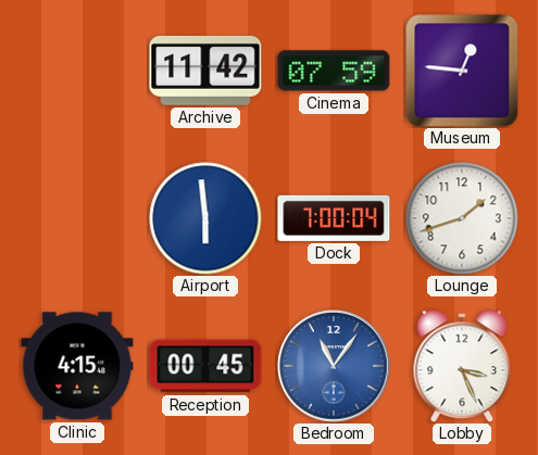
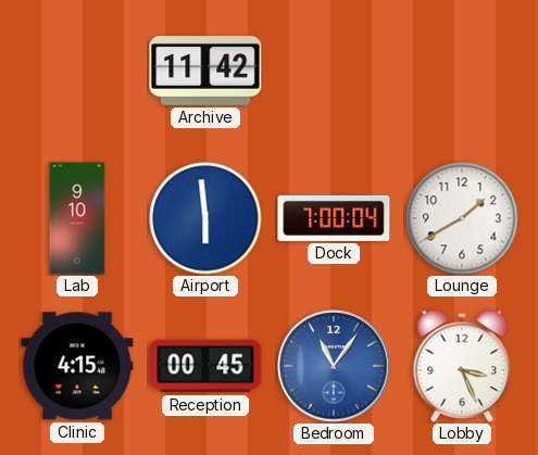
Cinema: 07:59 -> none
Museum: 12:46 -> none
Lab: none -> 9:10
Lounge: 1:42 -> 1:40
